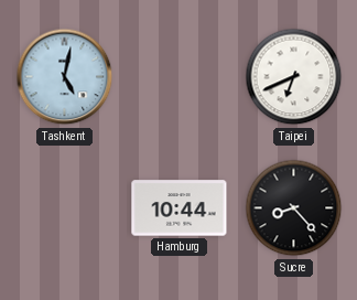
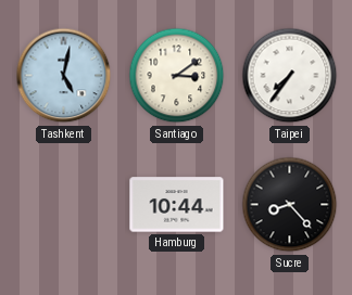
Santiago: none -> 3:09
Taipei: 6:41 -> 7:36
